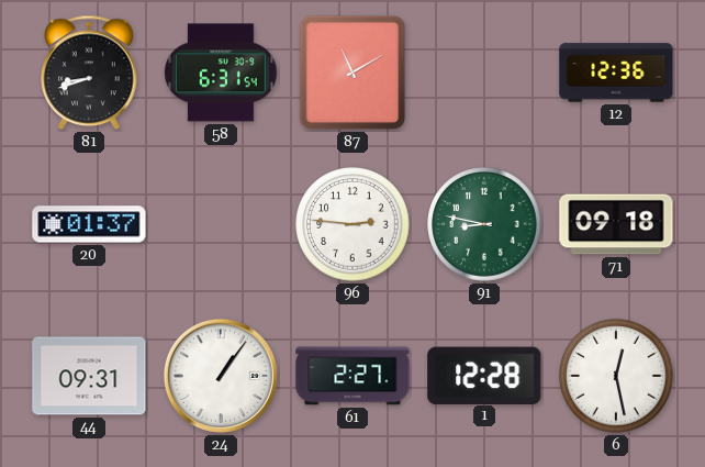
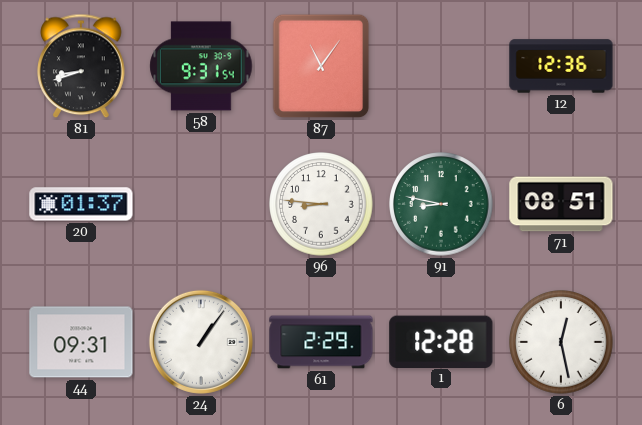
58: 6:31 -> 9:31
87: 11:10 -> 11:06
96: 2:46 -> 8:46
71: 09:18 -> 08:51
61: 2:27 -> 2:29
